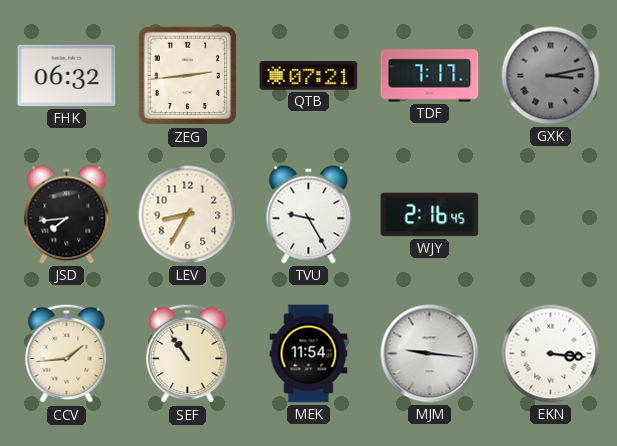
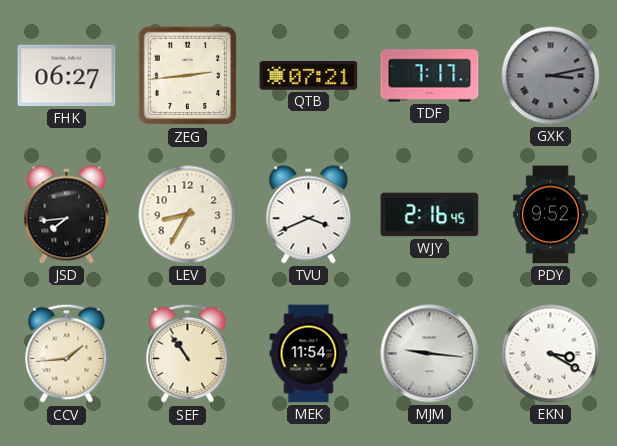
FHK: 06:32 -> 06:27
TVU: 9:25 -> 3:41
PDY: none -> 9:52
EKN: 3:16 -> 3:20
